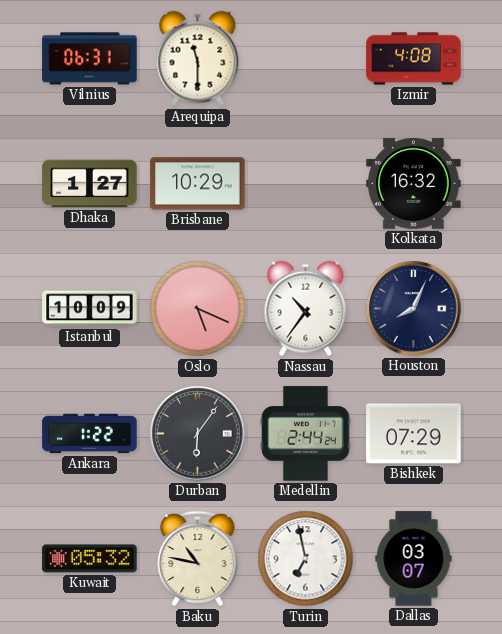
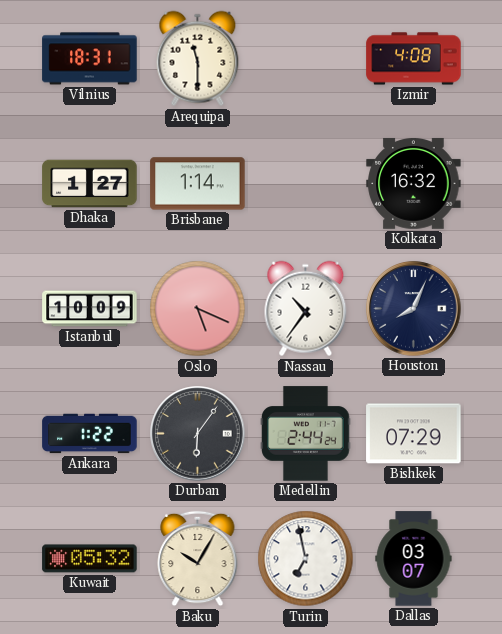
Vilnius: 06:31 -> 18:31
Brisbane: 10:29 -> 1:14
Baku: 10:47 -> 10:05
